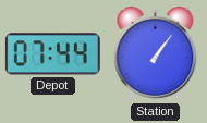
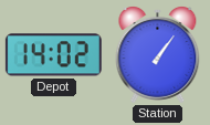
Depot: 07:44 -> 14:02
